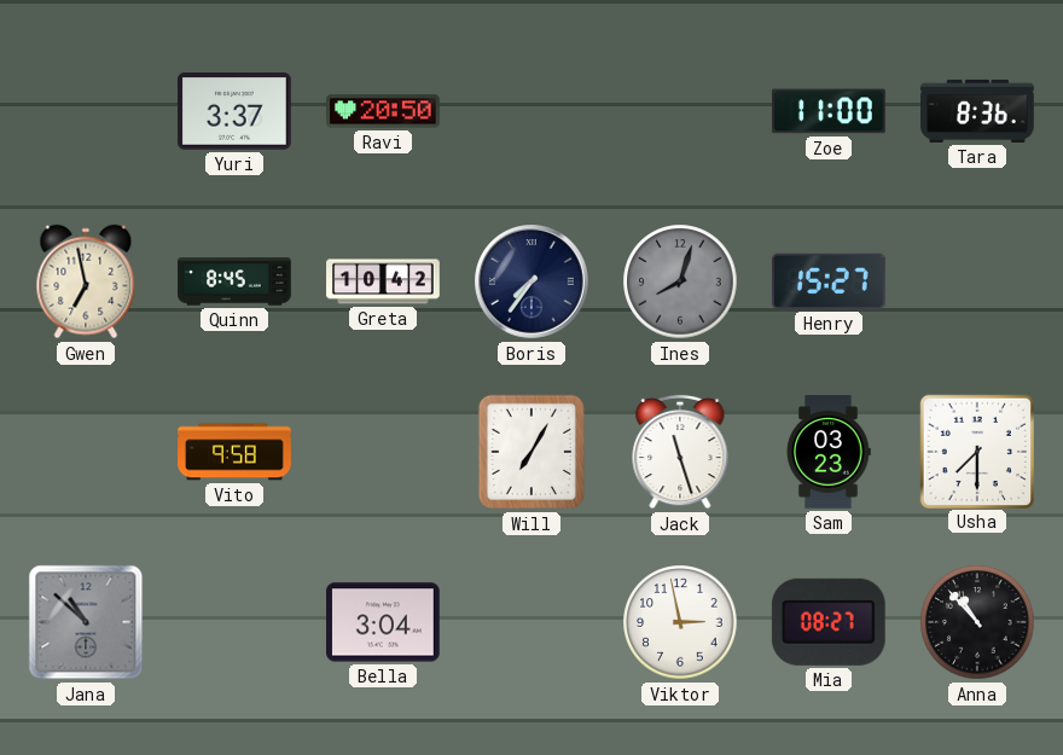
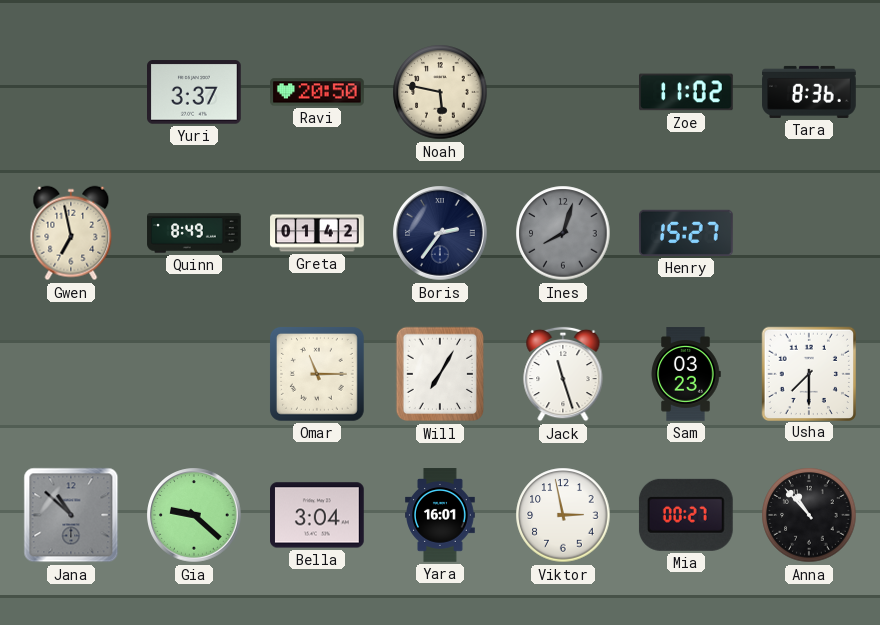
Noah: none -> 5:47
Zoe: 11:00 -> 11:02
Quinn: 8:45 -> 8:49
Greta: 10:42 -> 01:42
Boris: 7:36 -> 2:36
Vito: 9:58 -> none
Omar: none -> 11:15
Gia: none -> 9:22
Yara: none -> 16:01
Mia: 08:27 -> 00:27
